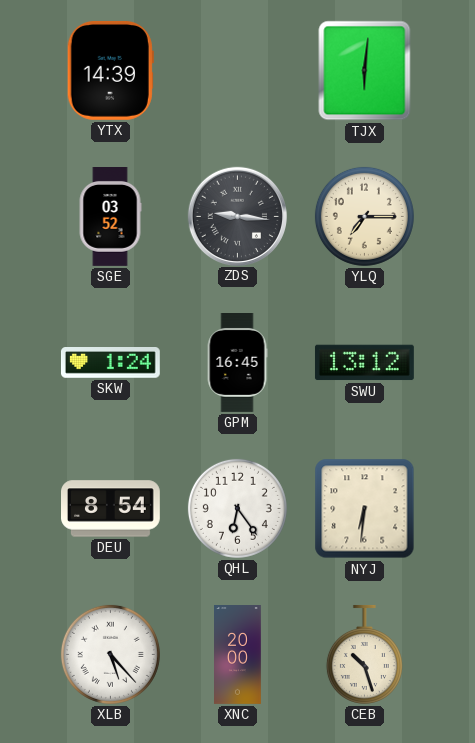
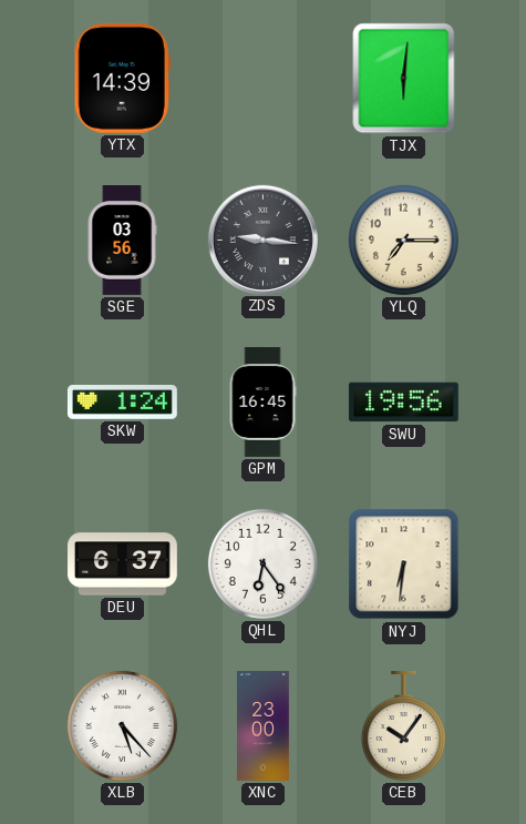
SGE: 03:52 -> 03:56
SWU: 13:12 -> 19:56
DEU: 8:54 -> 6:37
XNC: 20:00 -> 23:00
CEB: 10:27 -> 10:06
